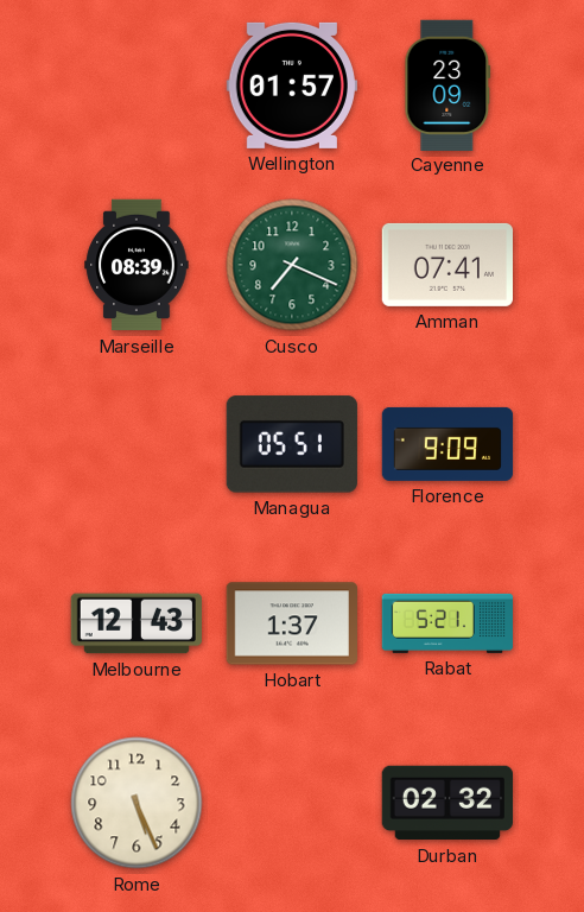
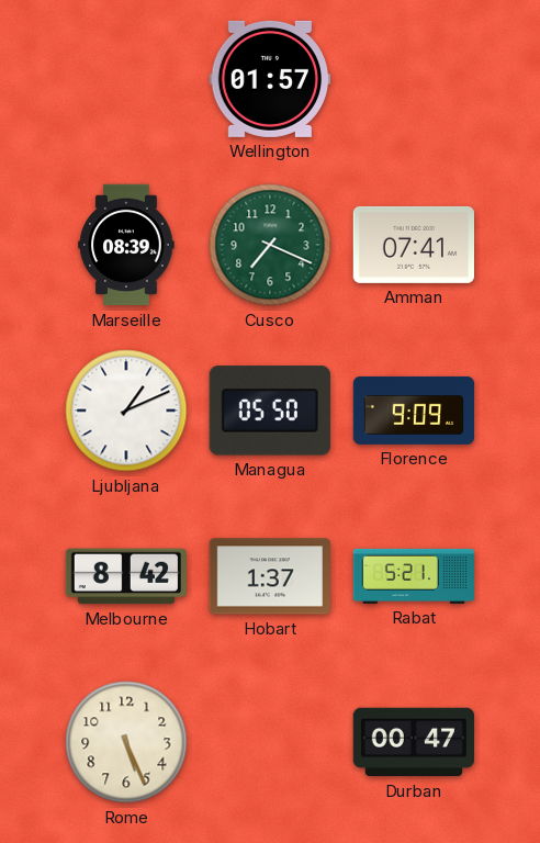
Cayenne: 23:09 -> none
Ljubljana: none -> 1:11
Managua: 05:51 -> 05:50
Melbourne: 12:43 -> 8:42
Durban: 02:32 -> 00:47
